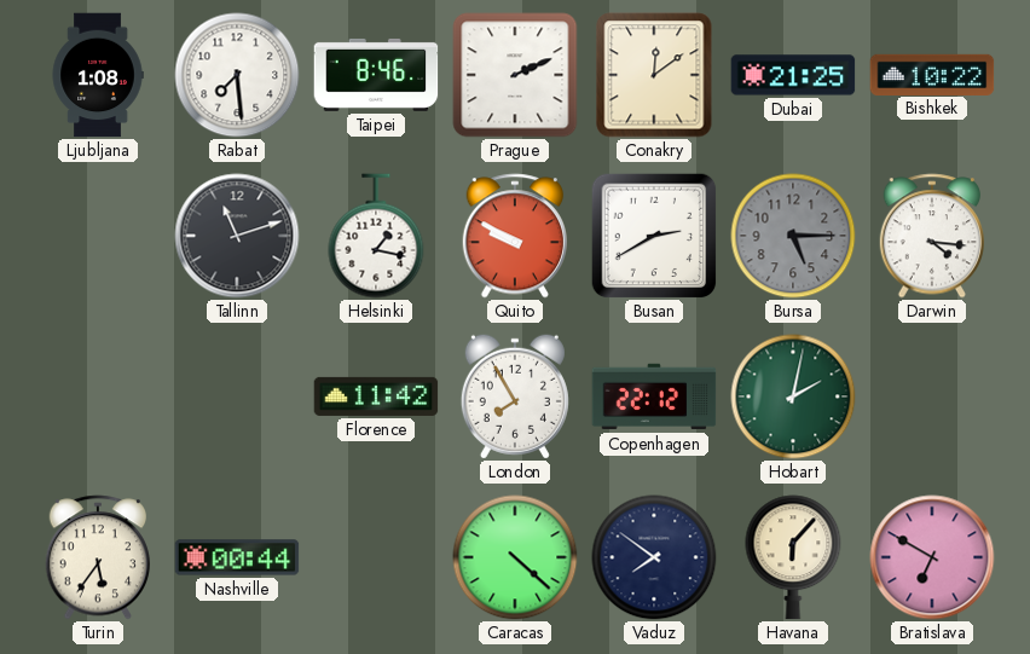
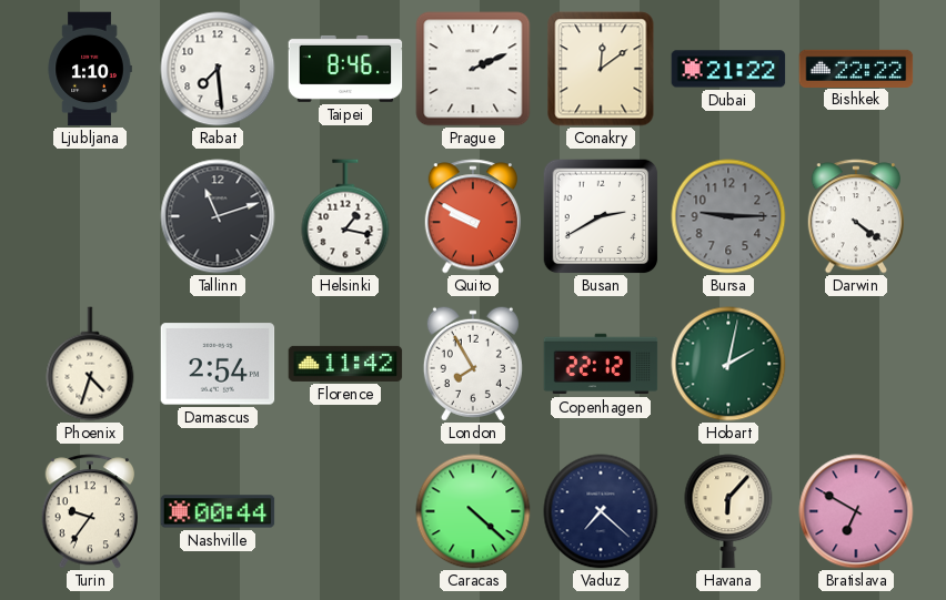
Ljubljana: 1:08 -> 1:10
Dubai: 21:25 -> 21:22
Bishkek: 10:22 -> 22:22
Bursa: 5:15 -> 9:15
Darwin: 4:16 -> 4:21
Phoenix: none -> 4:33
Damascus: none -> 2:54
Turin: 5:36 -> 9:36
Vaduz: 7:51 -> 7:22
